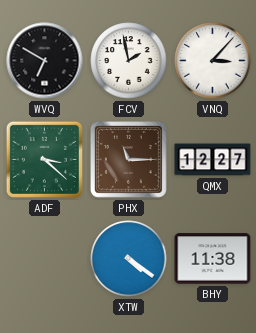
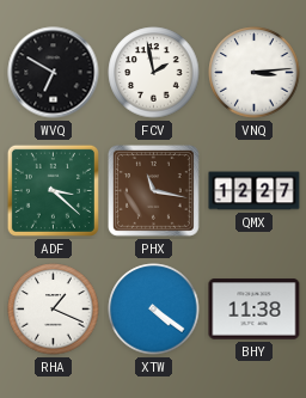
VNQ: 3:07 -> 3:14
PHX: 11:15 -> 11:17
RHA: none -> 1:19
